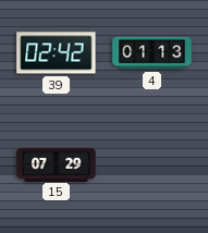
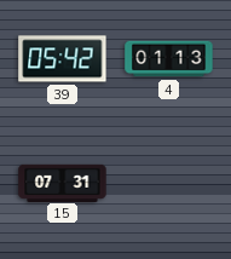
39: 02:42 -> 05:42
15: 07:29 -> 07:31
